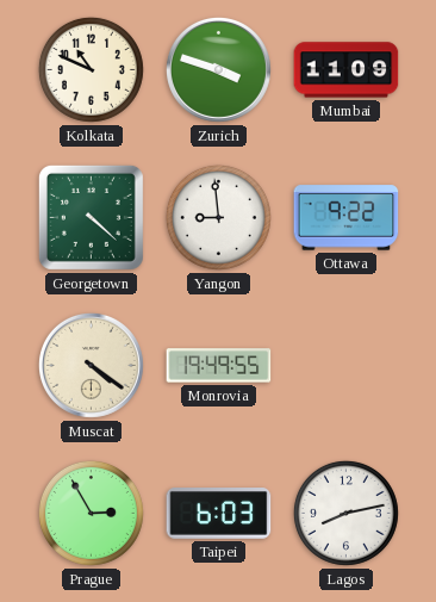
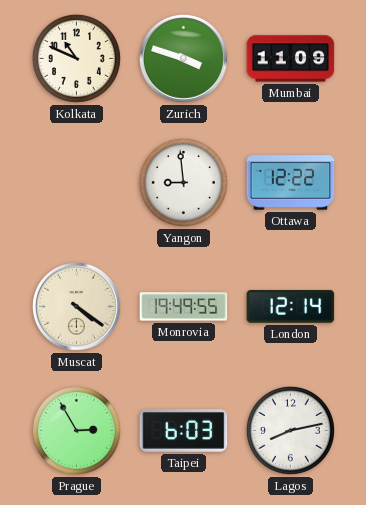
Georgetown: 4:22 -> none
Ottawa: 9:22 -> 12:22
London: none -> 12:14
